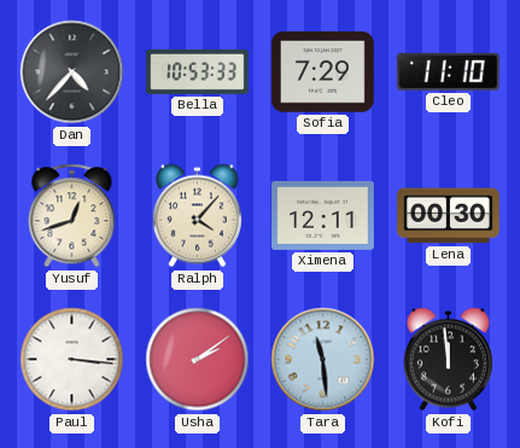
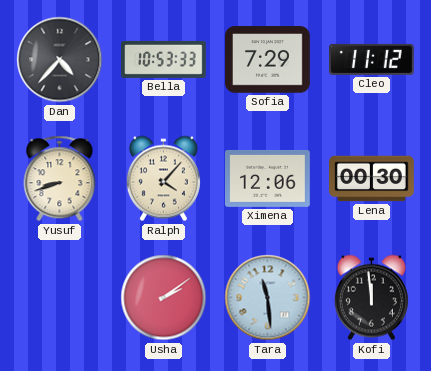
Cleo: 11:10 -> 11:12
Yusuf: 12:42 -> 8:42
Ximena: 12:11 -> 12:06
Paul: 3:16 -> none
